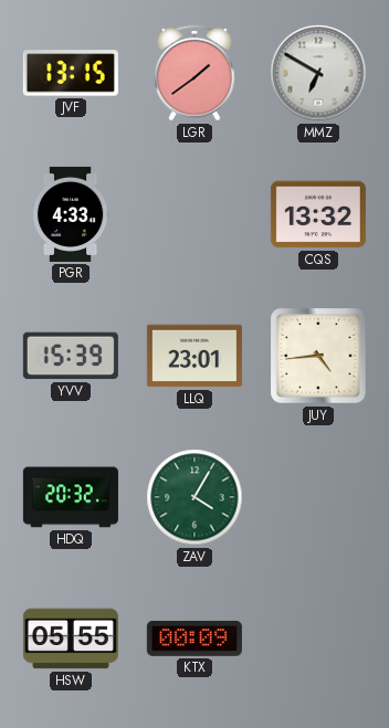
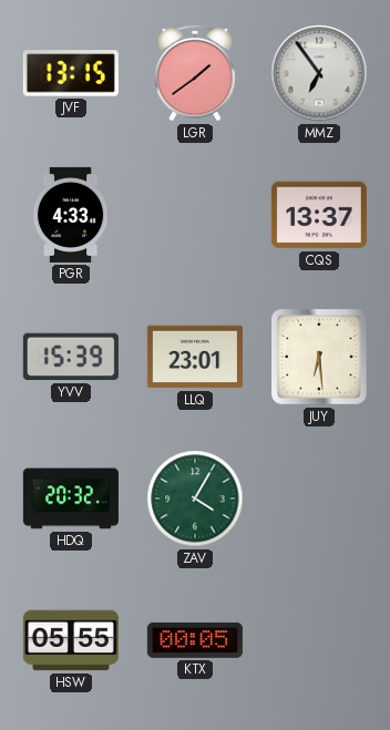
MMZ: 6:50 -> 6:54
CQS: 13:32 -> 13:37
JUY: 4:44 -> 6:29
KTX: 00:09 -> 00:05
